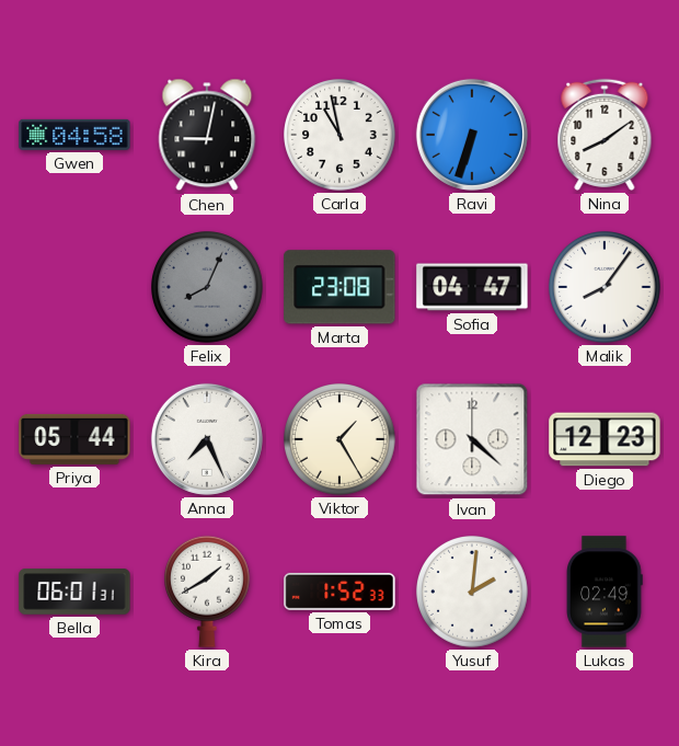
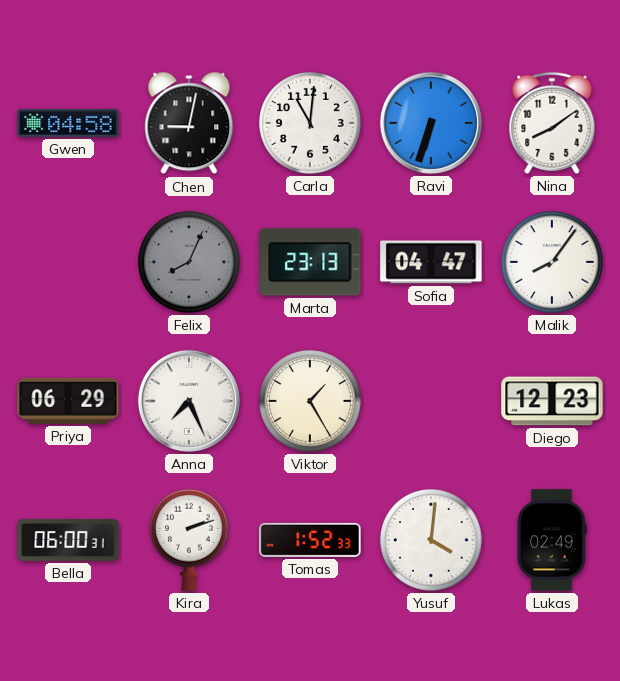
Carla: 10:58 -> 11:01
Marta: 23:08 -> 23:13
Priya: 05:44 -> 06:29
Ivan: 4:22 -> none
Bella: 06:01 -> 06:00
Kira: 1:40 -> 2:12
Yusuf: 2:01 -> 4:01
